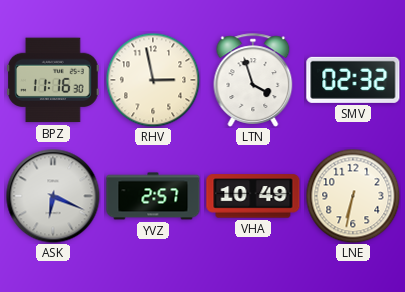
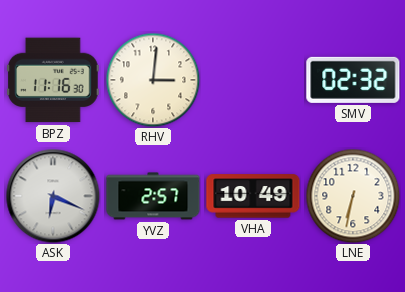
RHV: 2:58 -> 3:01
LTN: 3:57 -> none
